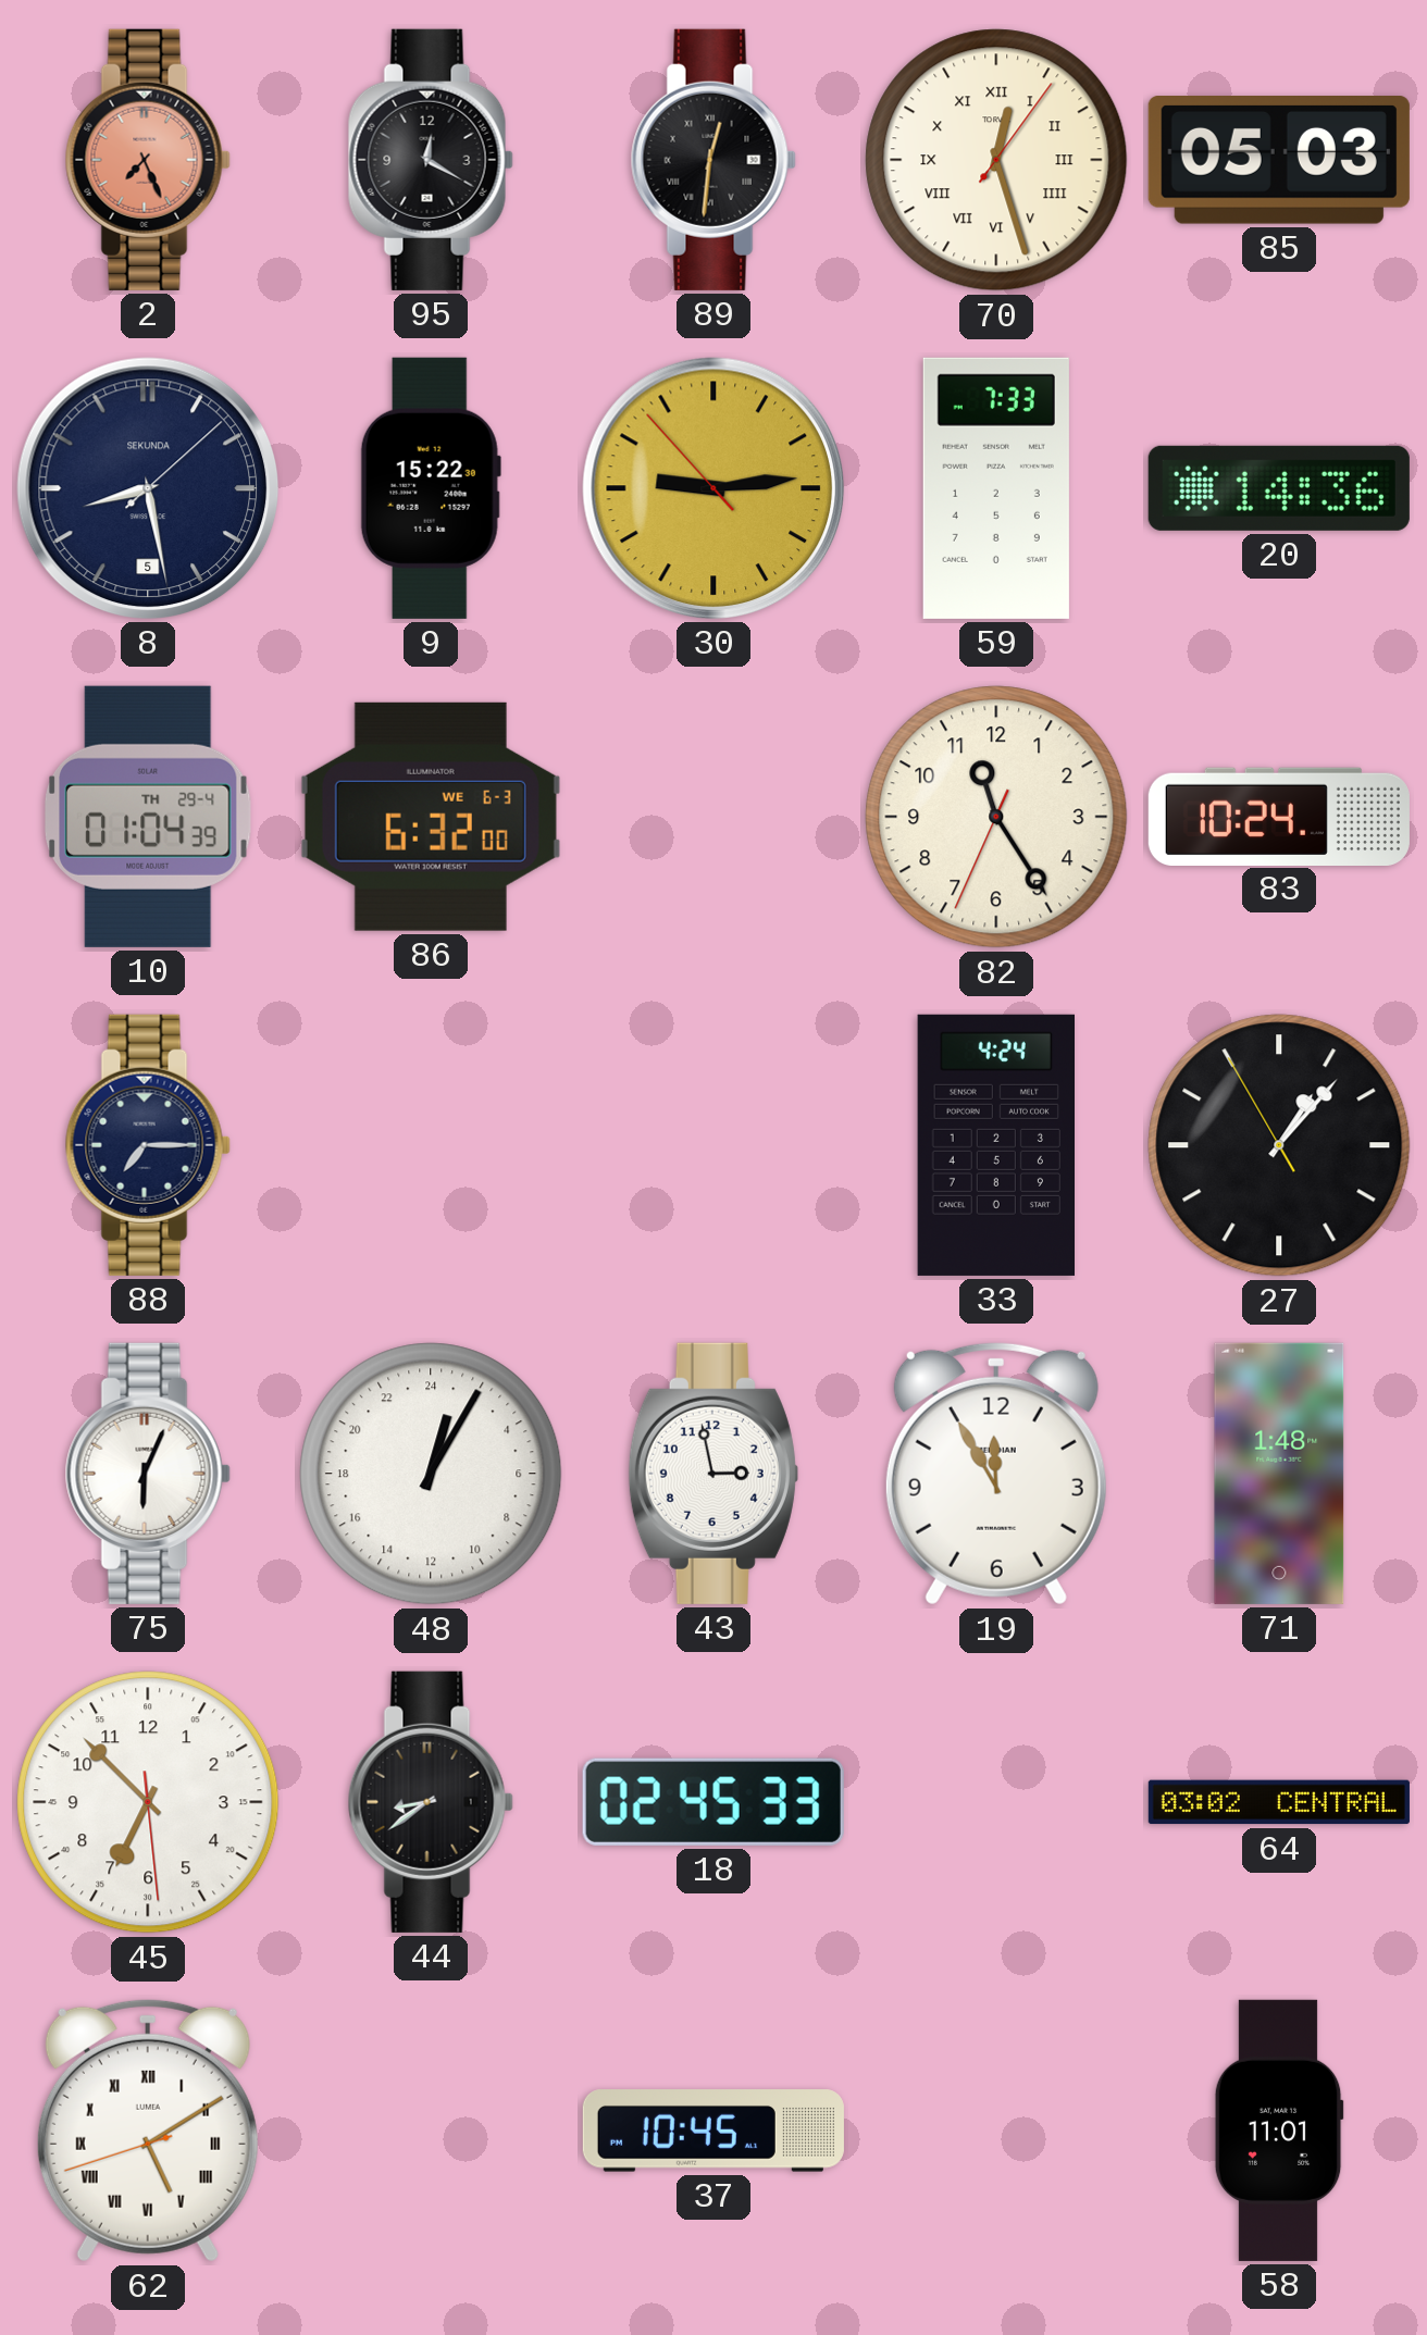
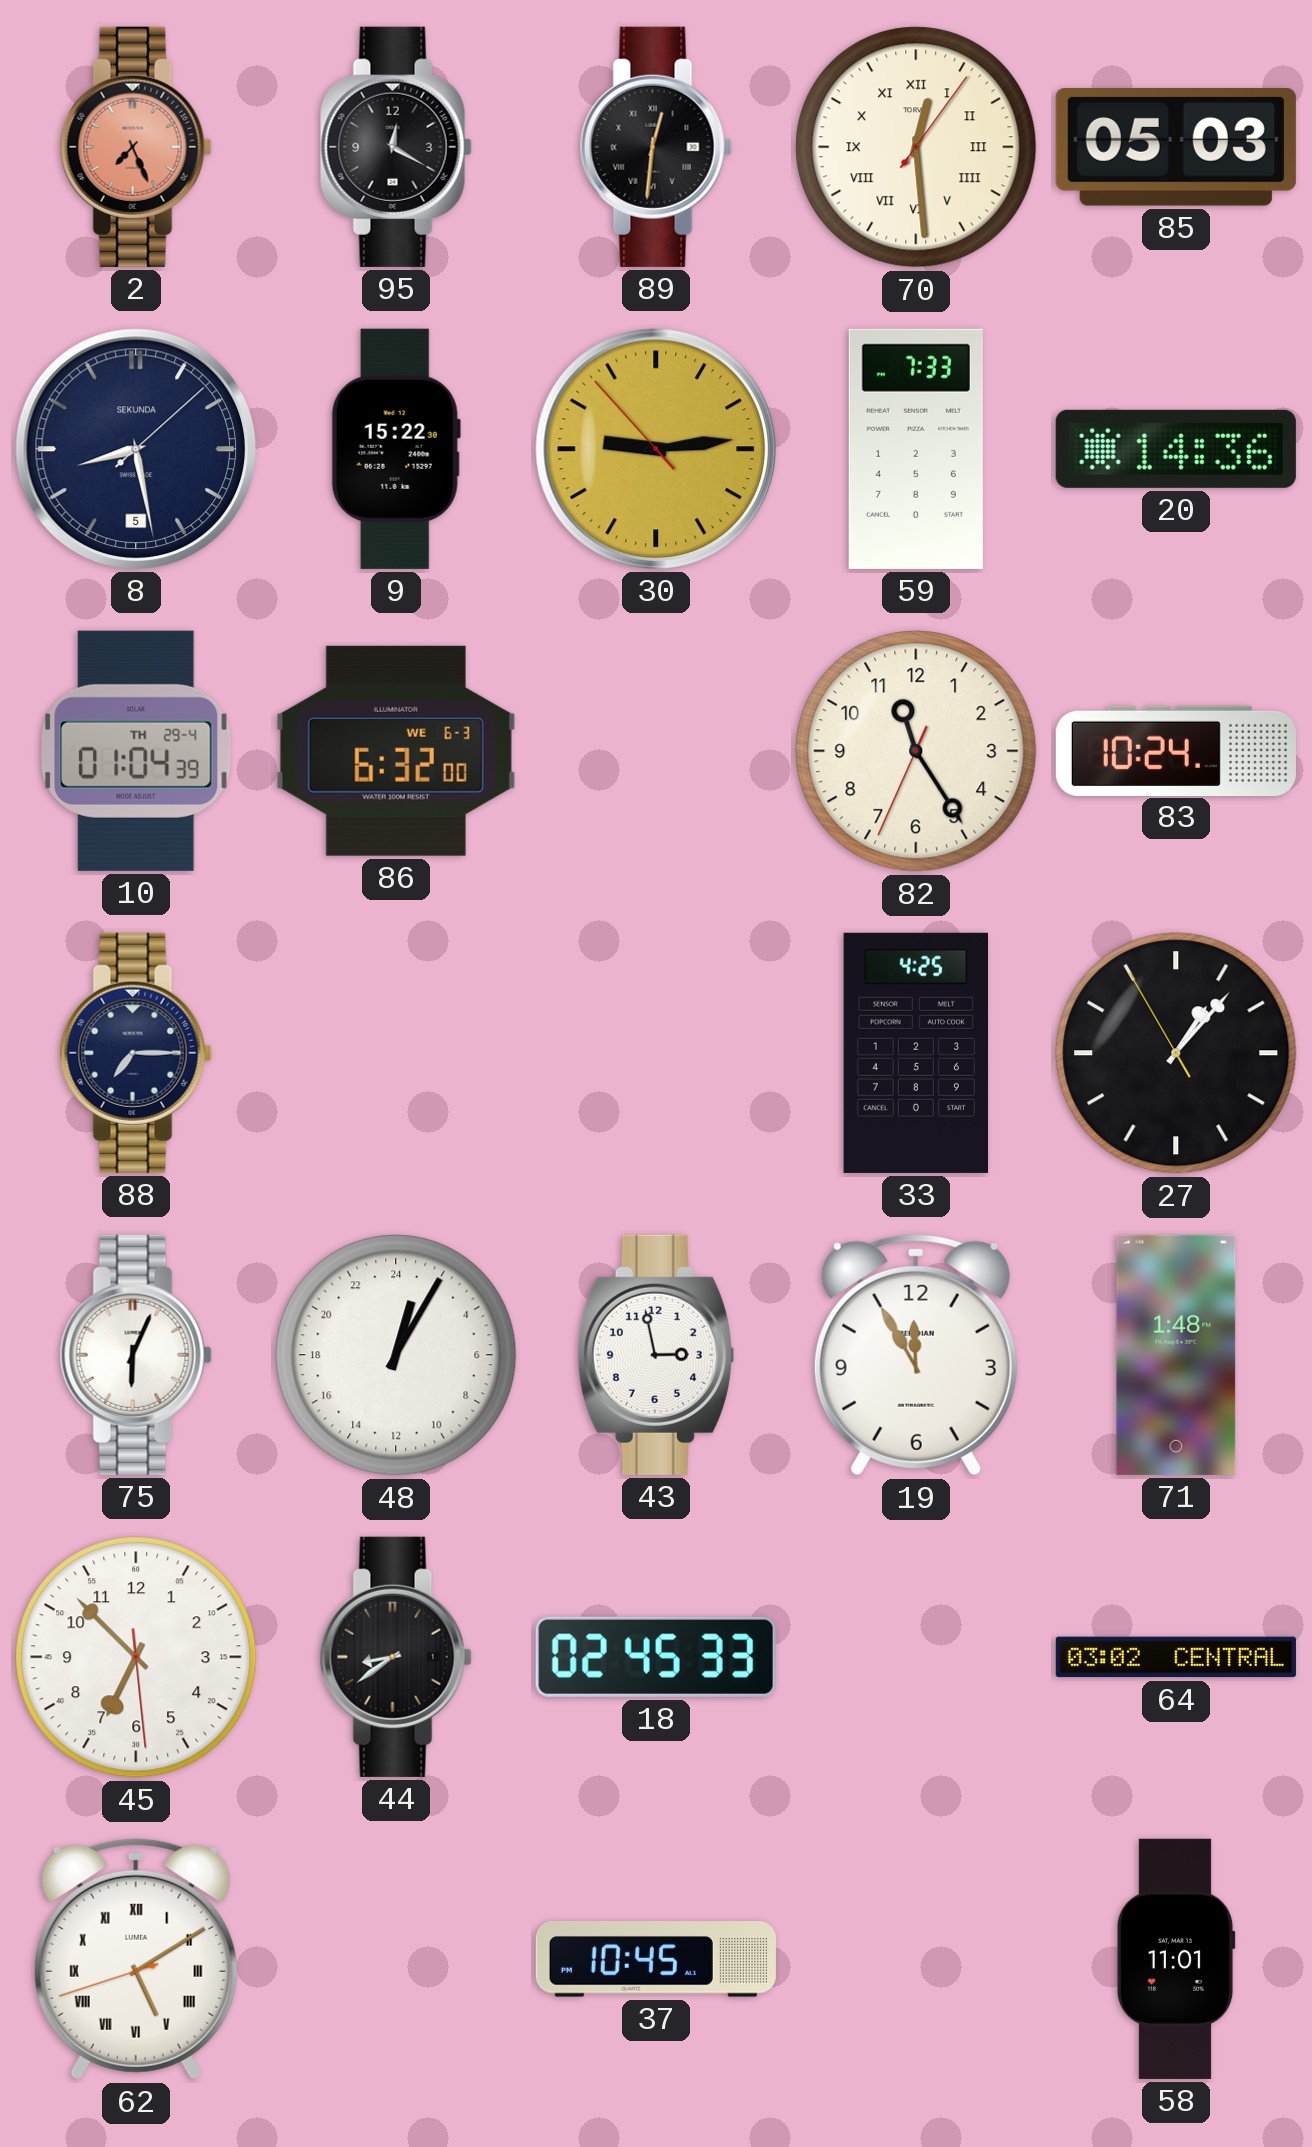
70: 12:27 -> 12:29
33: 4:24 -> 4:25
